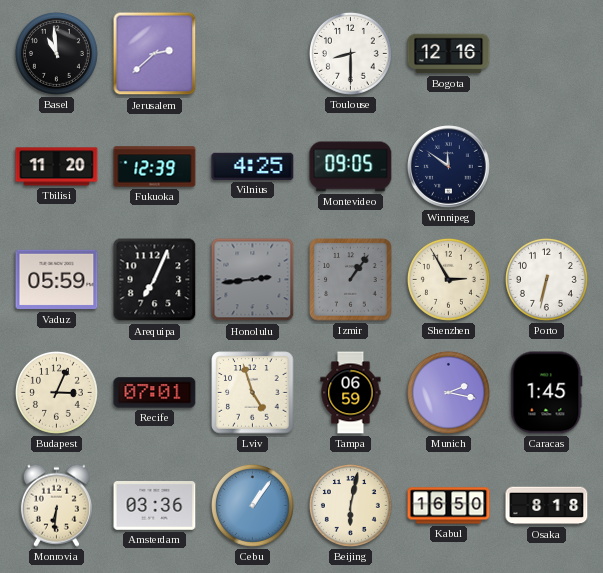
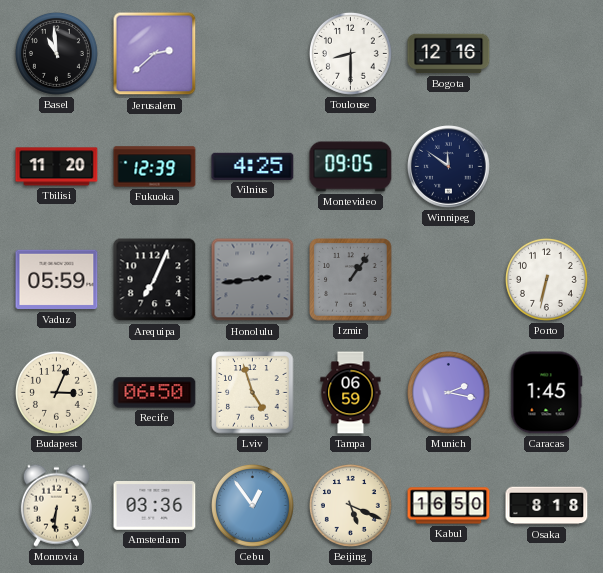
Shenzhen: 2:55 -> none
Recife: 07:01 -> 06:50
Cebu: 1:06 -> 12:54
Beijing: 6:02 -> 5:19
